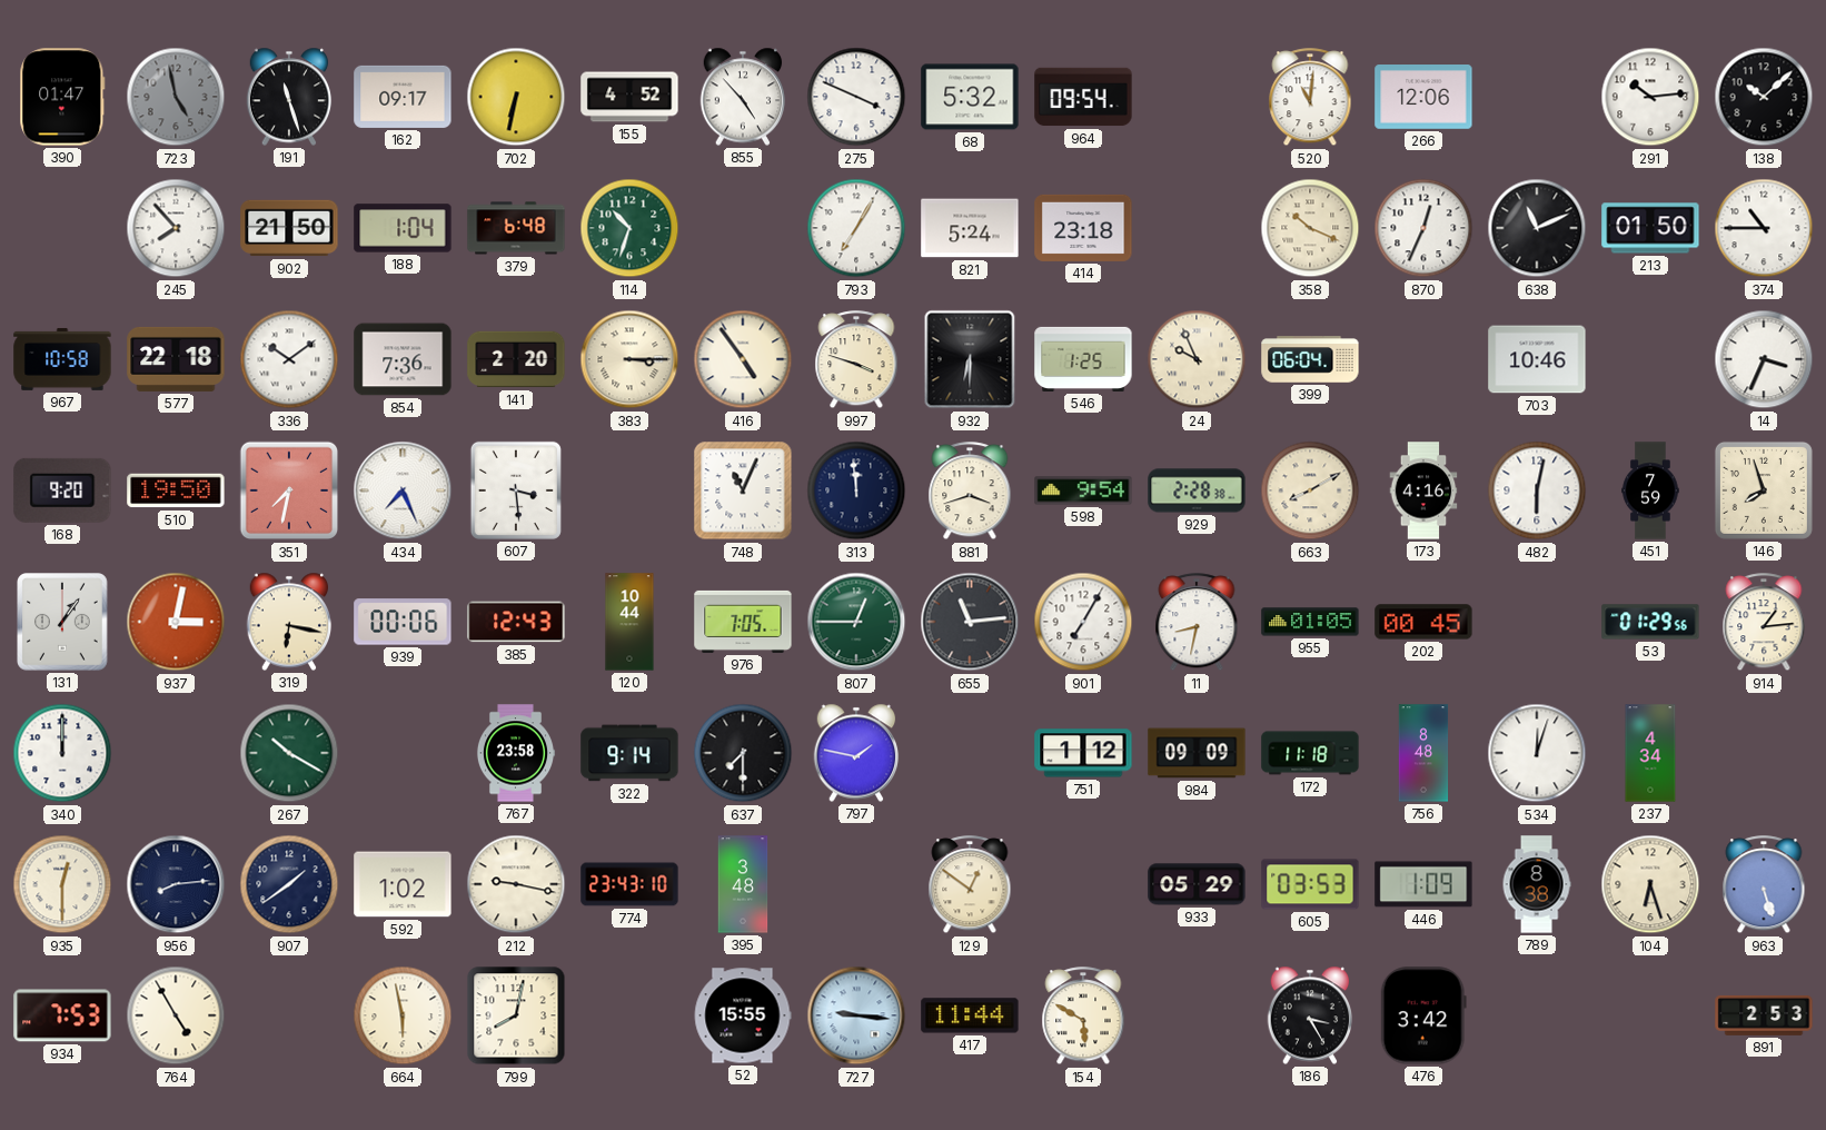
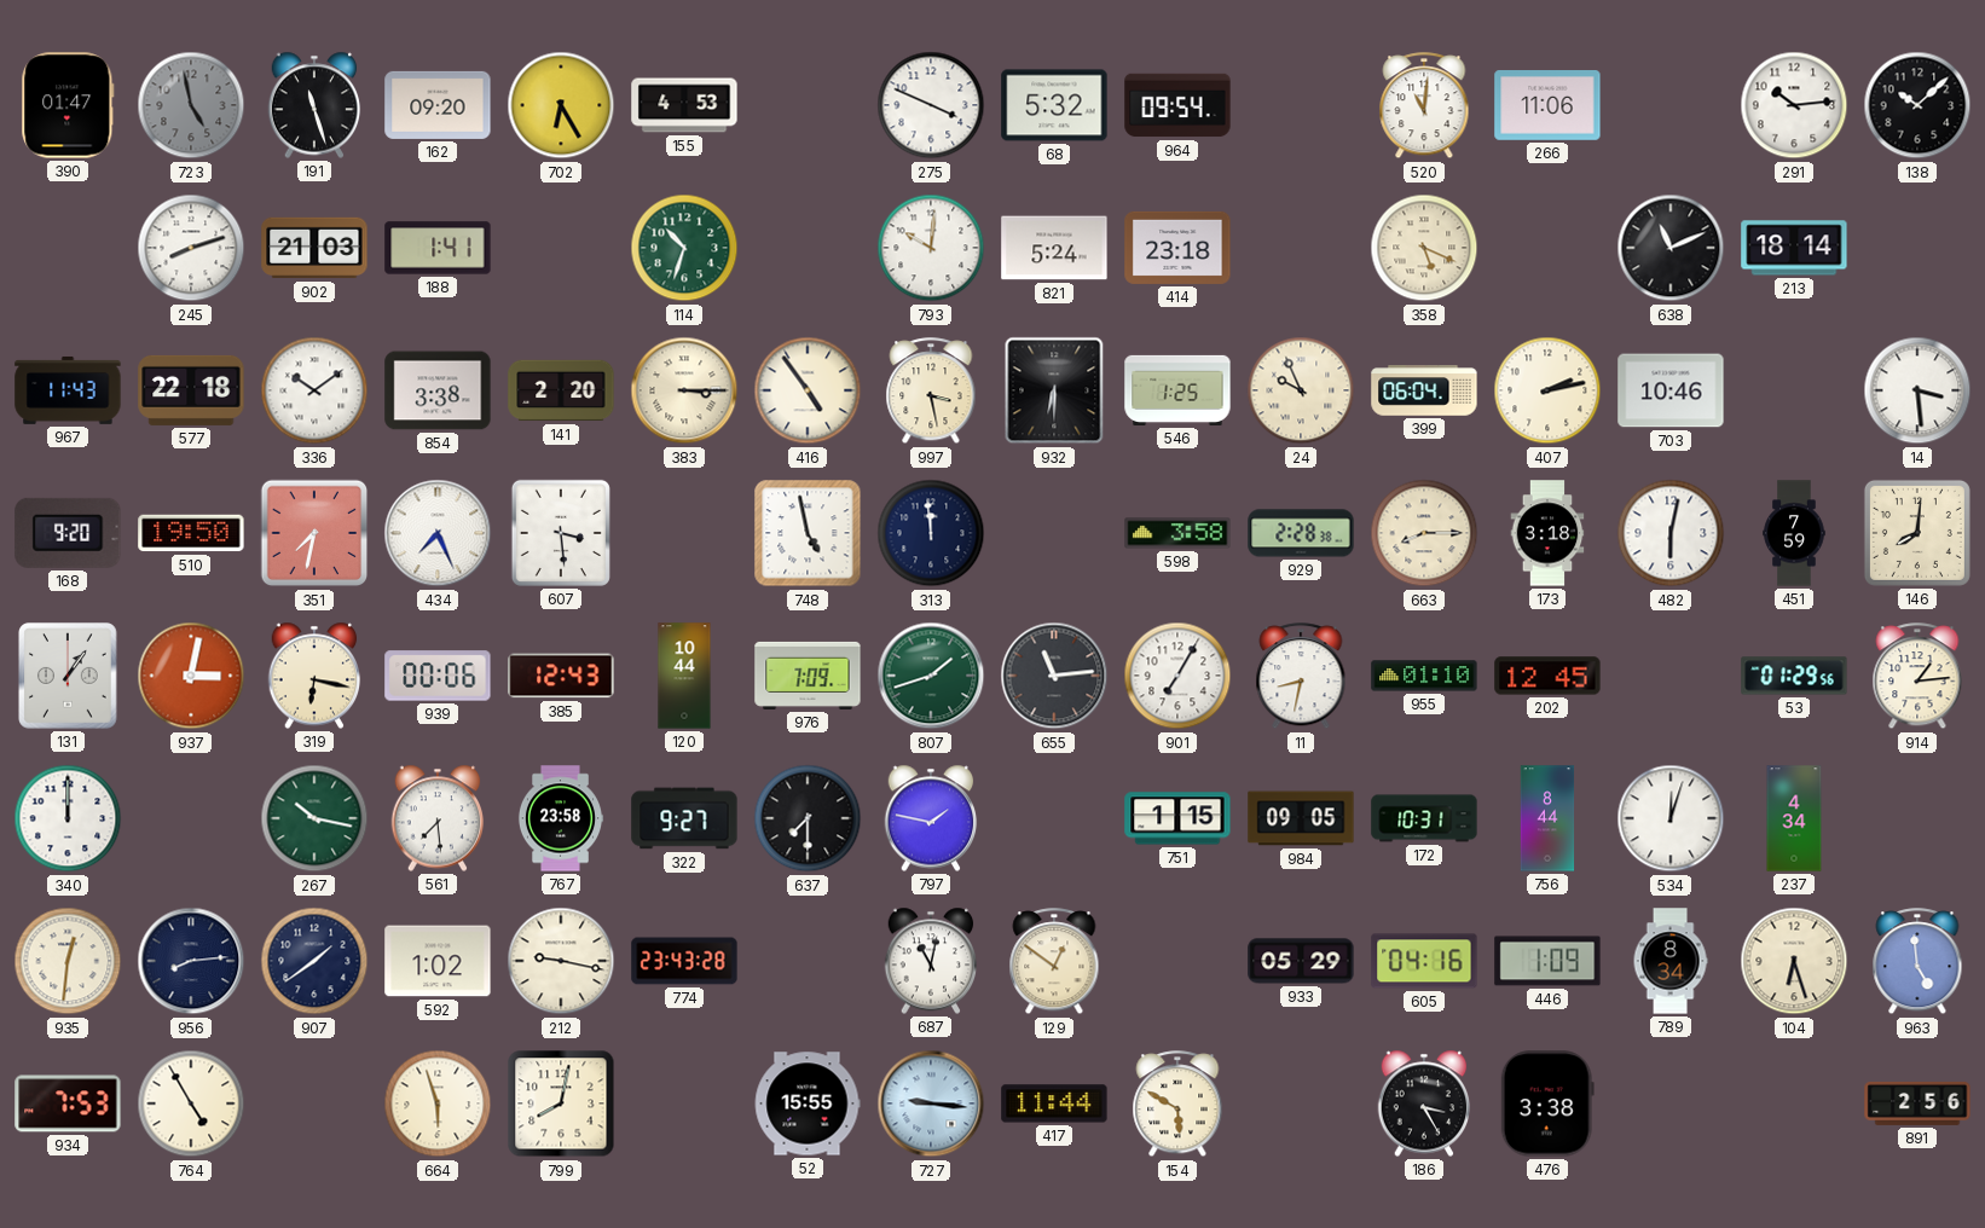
162: 09:17 -> 09:20
702: 6:32 -> 6:25
155: 4:52 -> 4:53
855: 4:53 -> none
266: 12:06 -> 11:06
245: 7:53 -> 8:12
902: 21:50 -> 21:03
188: 1:04 -> 1:41
379: 6:48 -> none
793: 7:05 -> 10:01
358: 10:19 -> 5:19
870: 12:34 -> none
213: 01:50 -> 18:14
374: 10:45 -> none
967: 10:58 -> 11:43
854: 7:36 -> 3:38
997: 3:48 -> 3:28
407: none -> 2:13
14: 3:34 -> 3:29
748: 11:04 -> 4:58
881: 3:42 -> none
598: 9:54 -> 3:58
663: 8:10 -> 8:15
173: 4:16 -> 3:18
146: 7:57 -> 8:01
976: 7:05 -> 7:09
807: 12:45 -> 1:42
955: 01:05 -> 01:10
202: 00:45 -> 12:45
267: 10:20 -> 10:17
561: none -> 7:29
322: 9:14 -> 9:27
751: 1:12 -> 1:15
984: 09:09 -> 09:05
172: 11:18 -> 10:31
756: 8:48 -> 8:44
935: 12:30 -> 12:31
774: 23:43:10 -> 23:43:28
395: 3:48 -> none
687: none -> 11:02
605: 03:53 -> 04:16
789: 8:38 -> 8:34
963: 5:27 -> 4:59
664: 5:58 -> 5:57
476: 3:42 -> 3:38
891: 2:53 -> 2:56
